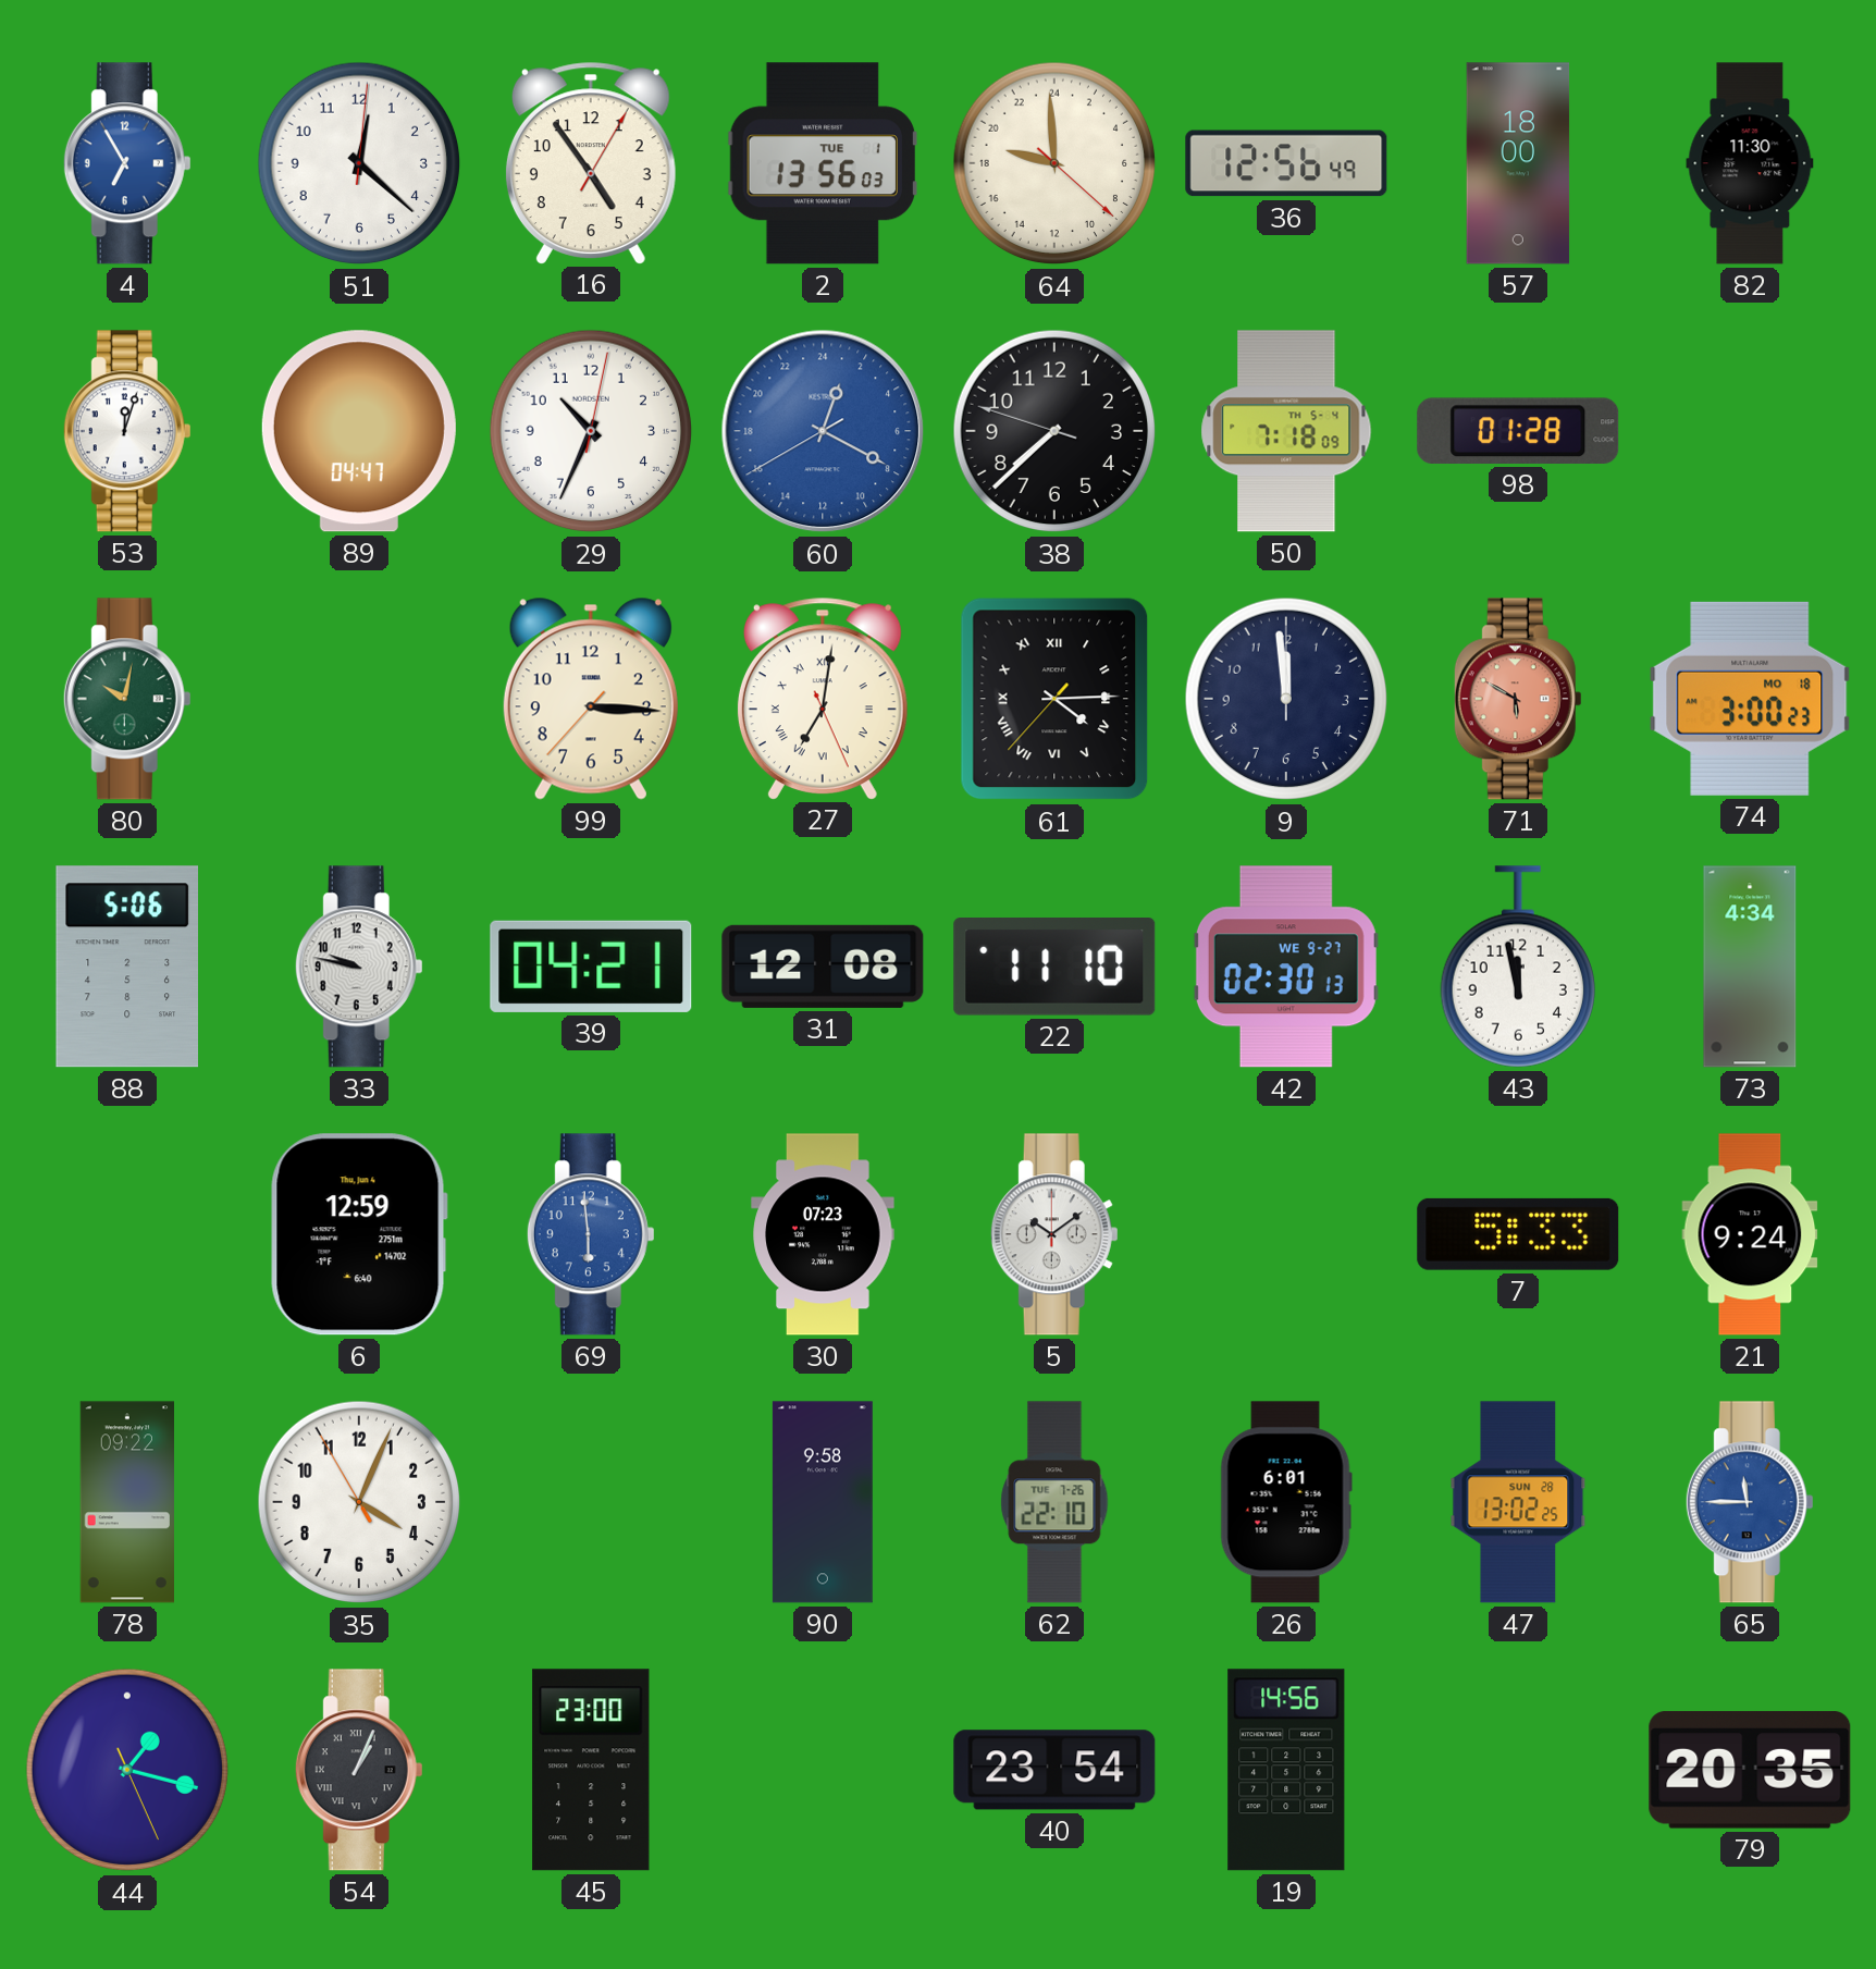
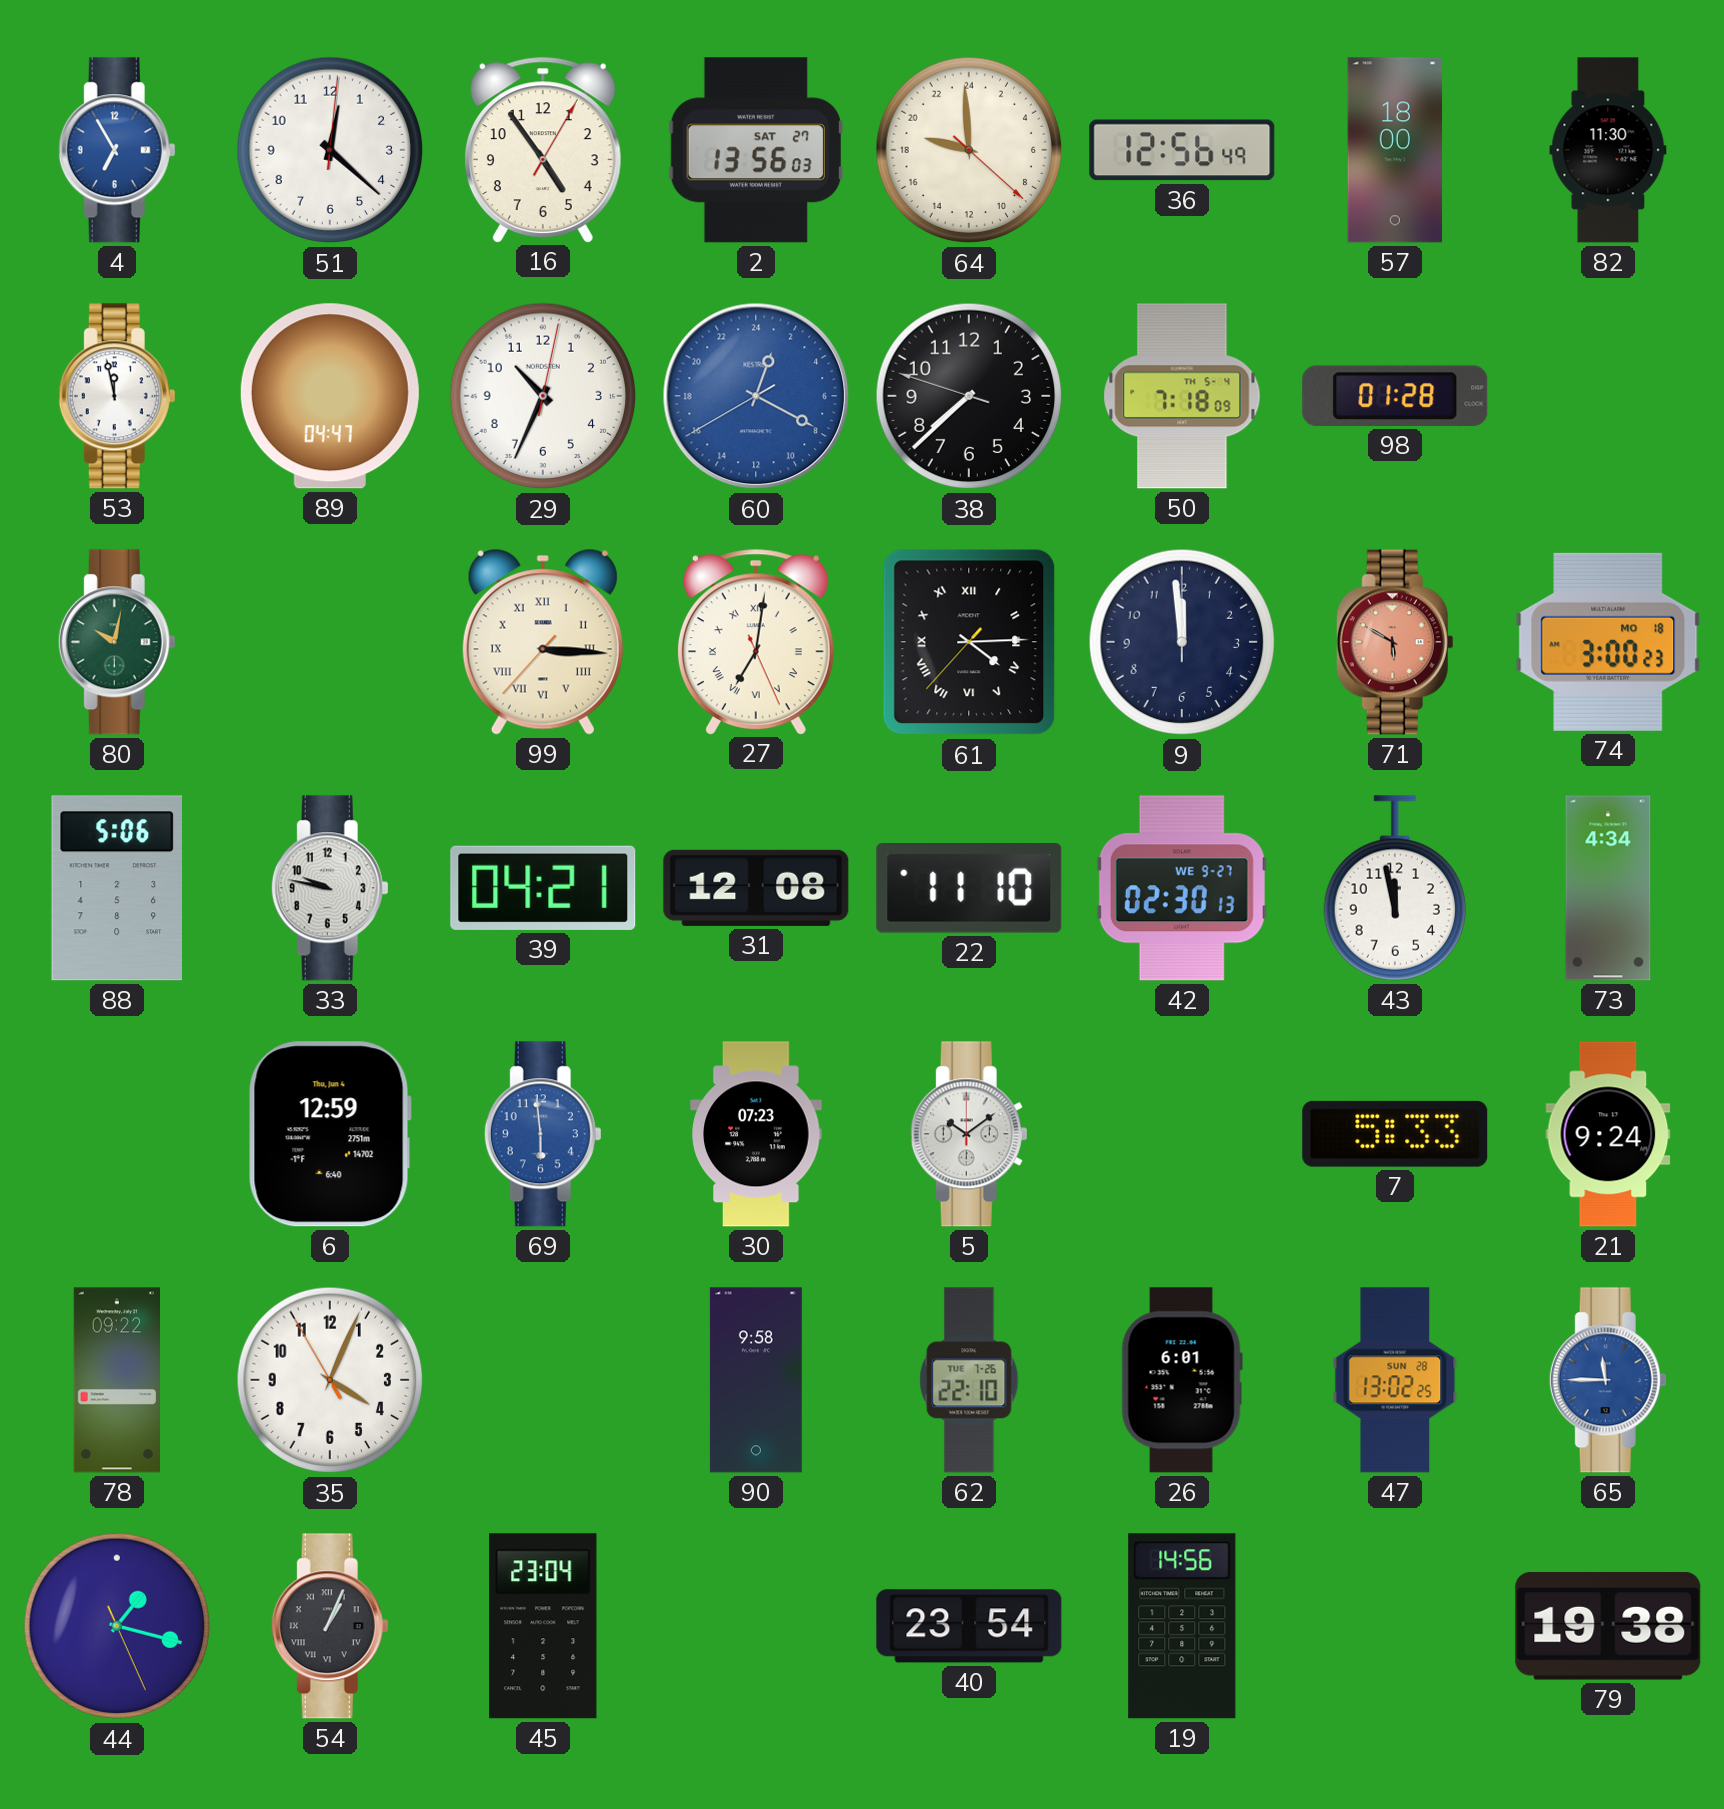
2 date: TUE 1 -> SAT 27
53: 12:03 -> 11:58
99 numerals: Arabic -> Roman
45: 23:00 -> 23:04
79: 20:35 -> 19:38
